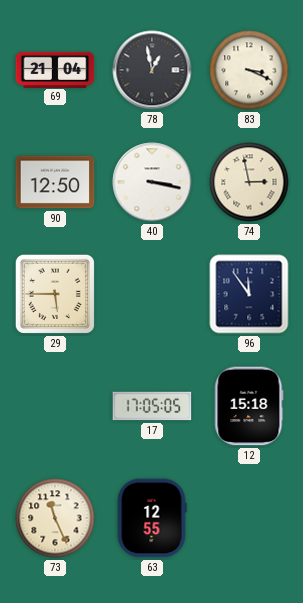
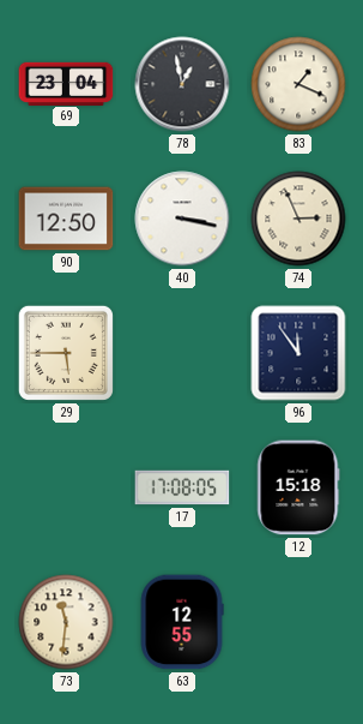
69: 21:04 -> 23:04
83: 3:19 -> 1:19
74: 2:58 -> 2:56
17: 17:05 -> 17:08
73: 11:26 -> 11:31
